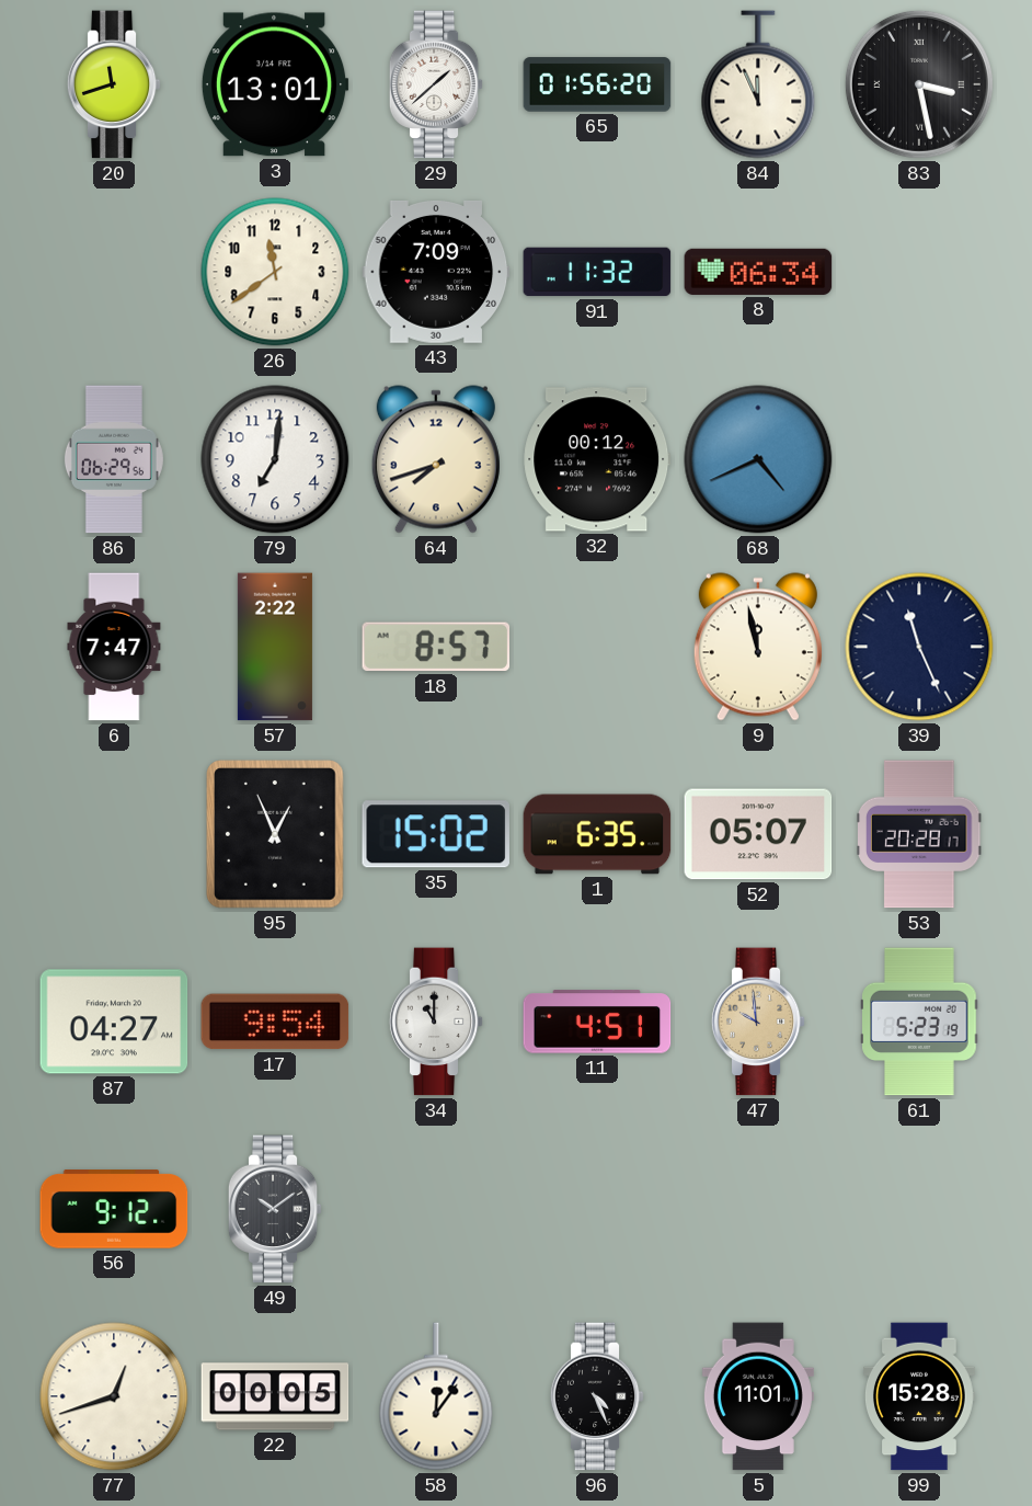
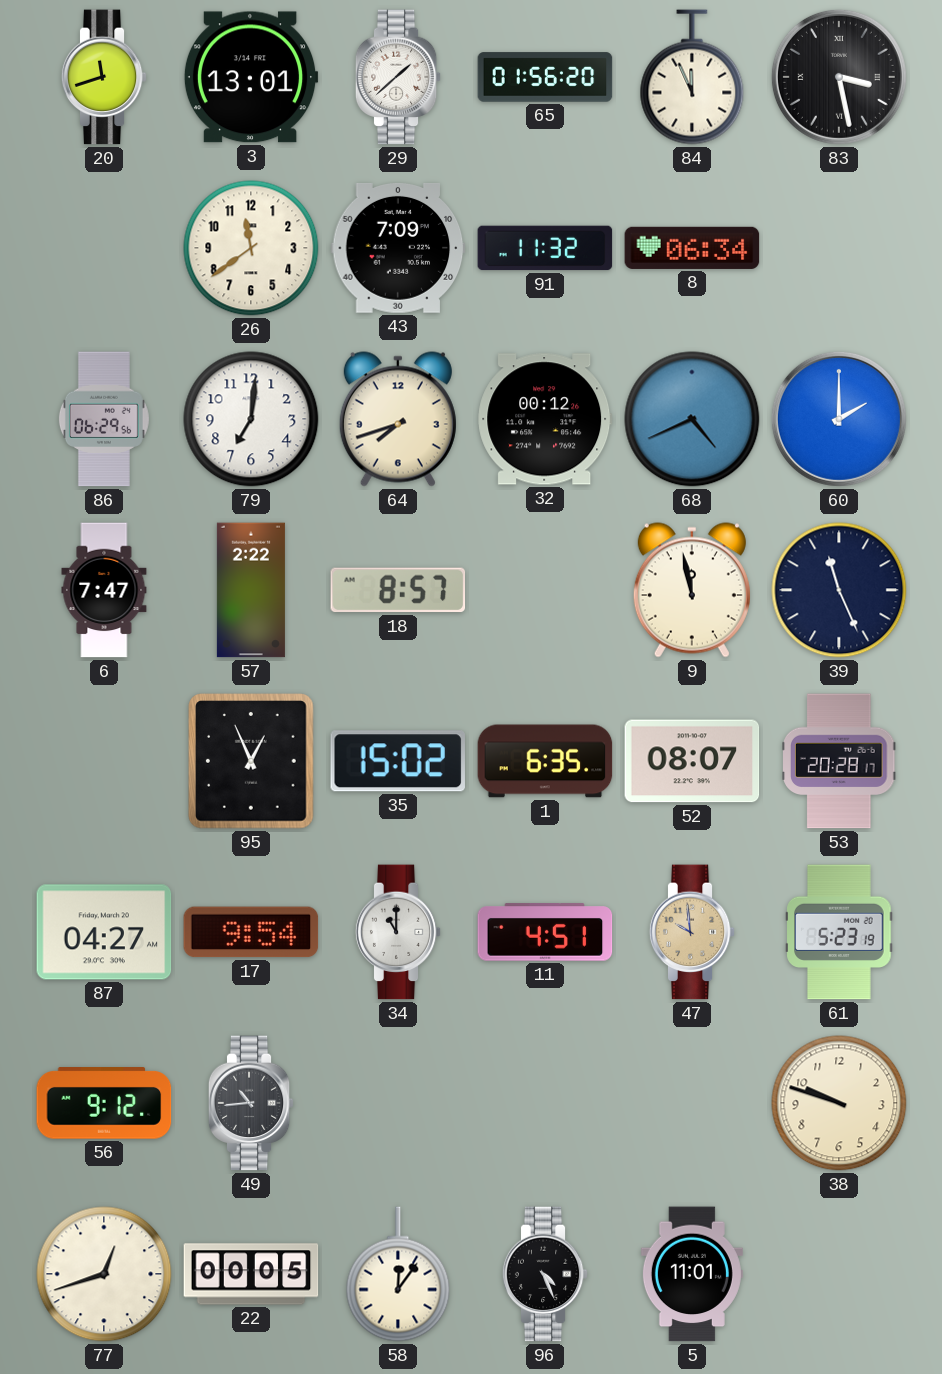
60: none -> 2:00
52: 05:07 -> 08:07
49: 10:09 -> 10:44
38: none -> 9:48
99: 15:28 -> none
